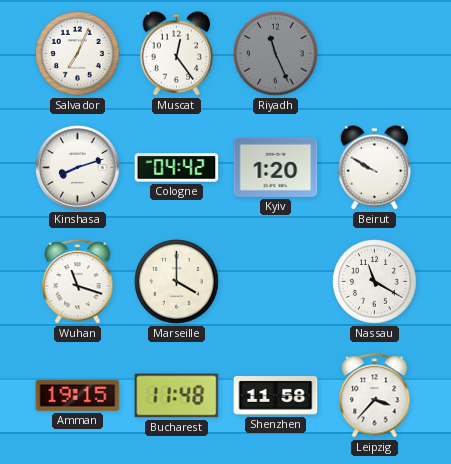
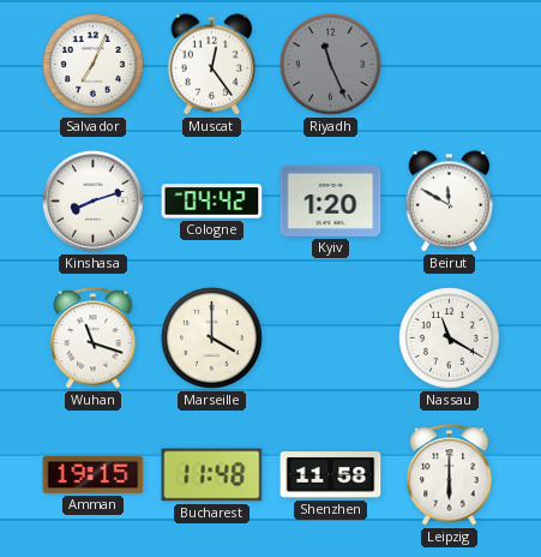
Beirut: 9:50 -> 11:50
Leipzig: 3:37 -> 6:00
